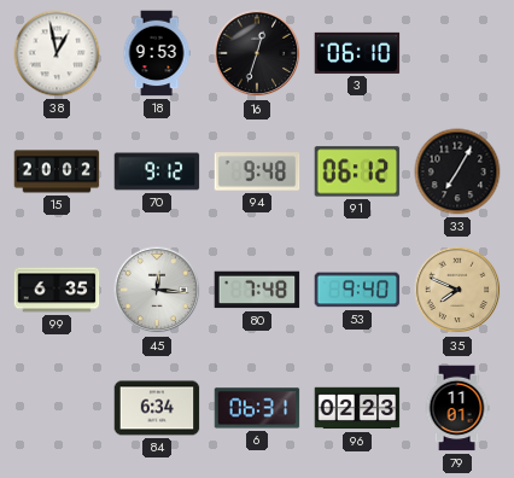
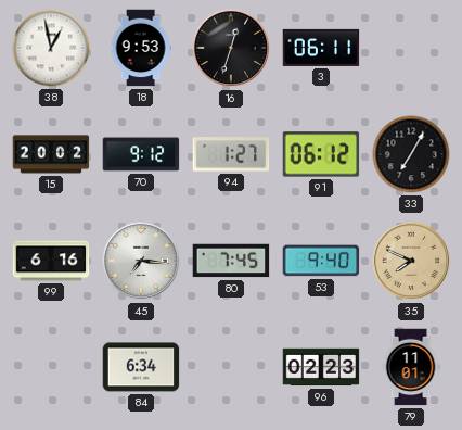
3: 06:10 -> 06:11
94: 9:48 -> 1:27
99: 6:35 -> 6:16
45: 12:16 -> 7:16
80: 7:48 -> 7:45
6: 06:31 -> none
